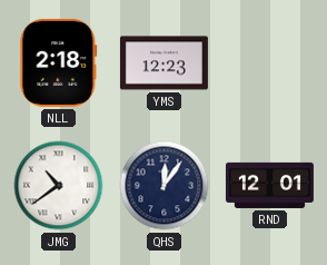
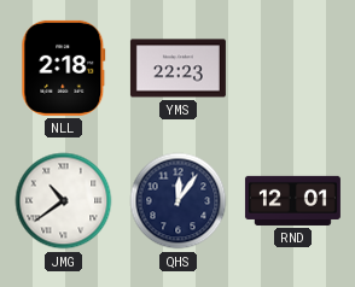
YMS: 12:23 -> 22:23
